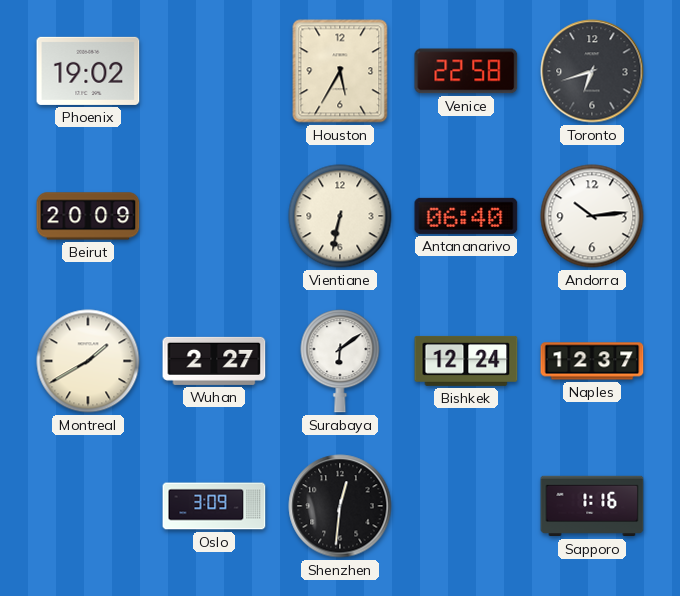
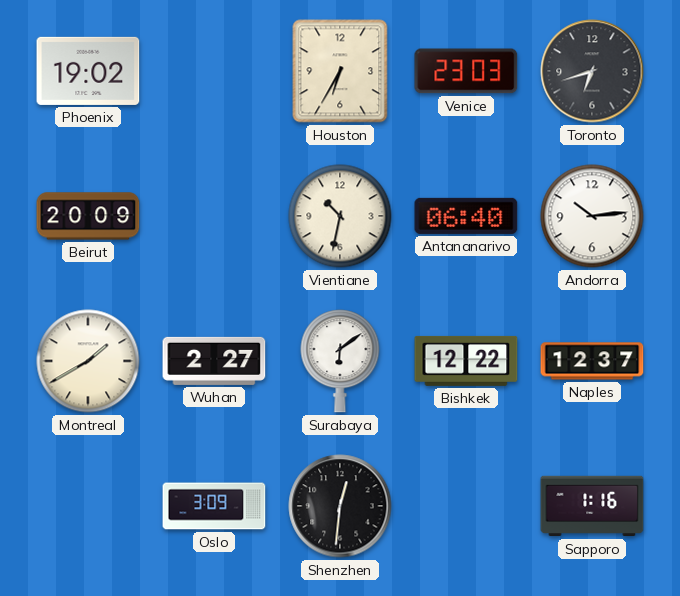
Houston: 5:35 -> 6:35
Venice: 22:58 -> 23:03
Vientiane: 6:32 -> 10:32
Bishkek: 12:24 -> 12:22
